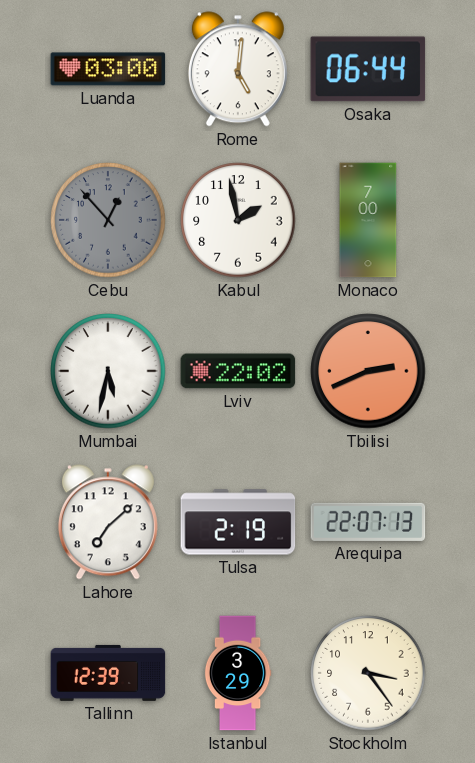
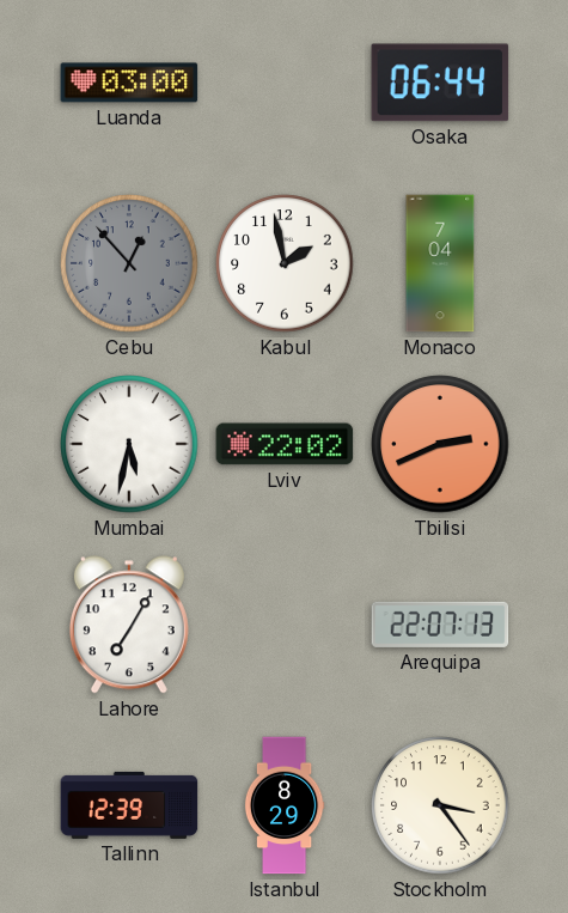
Rome: 5:01 -> none
Monaco: 7:00 -> 7:04
Lahore: 7:08 -> 7:05
Tulsa: 2:19 -> none
Istanbul: 3:29 -> 8:29
